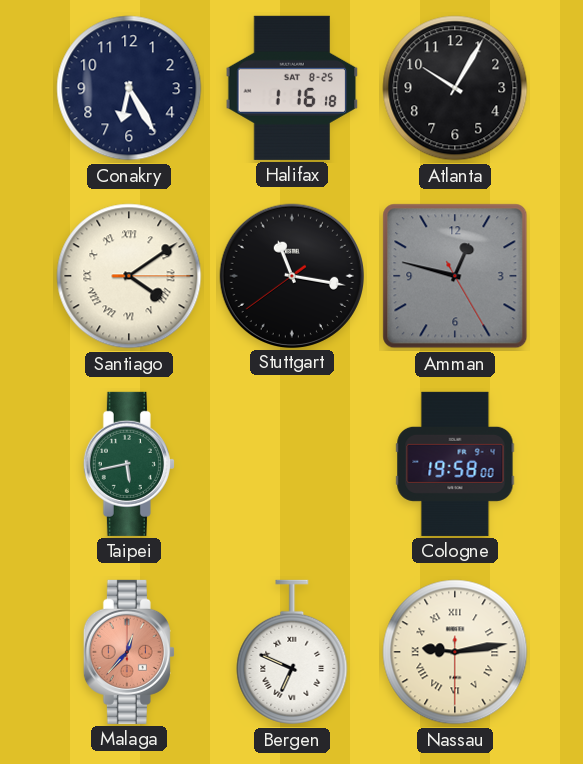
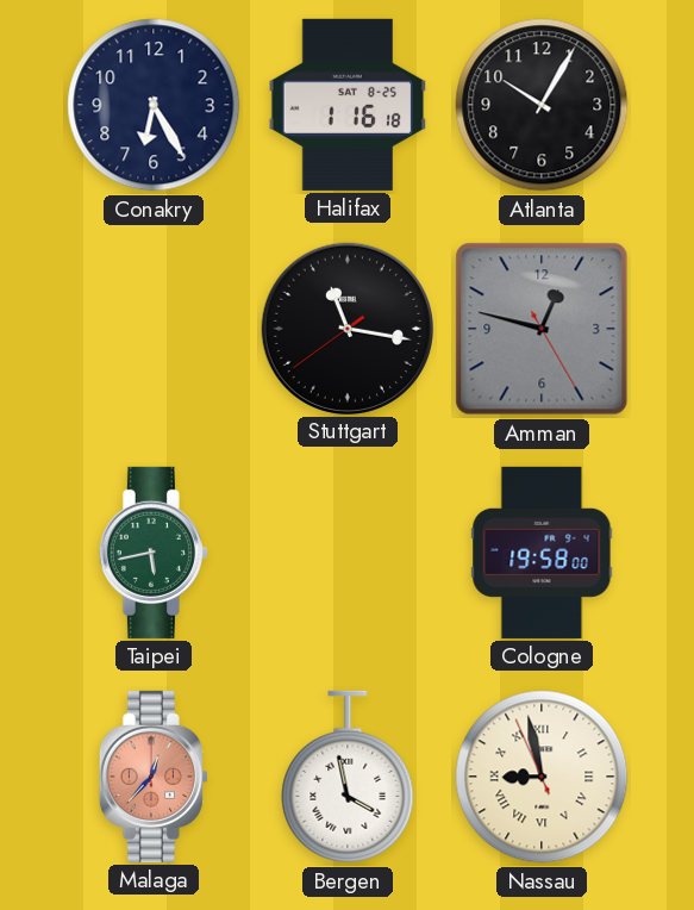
Santiago: 4:09 -> none
Bergen: 6:49 -> 3:58
Nassau: 9:13 -> 8:57
